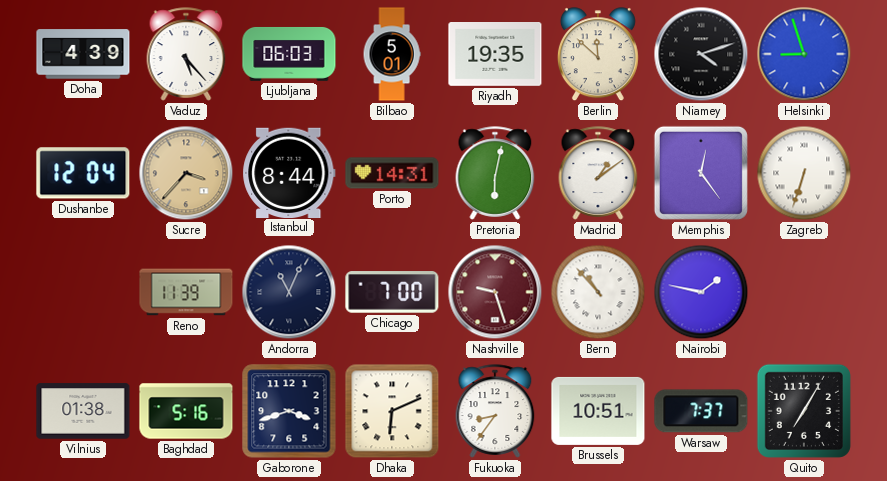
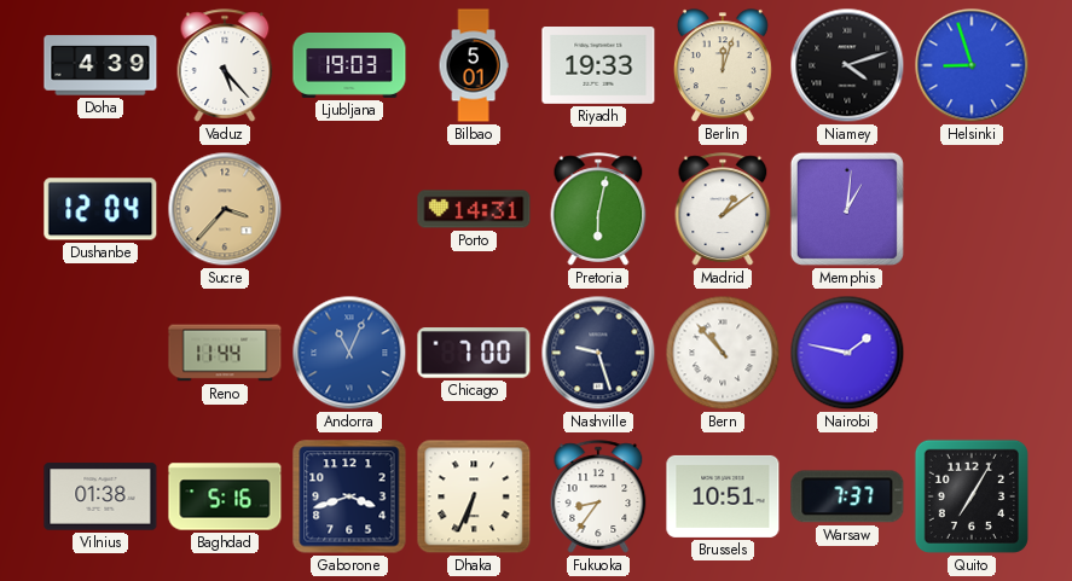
Ljubljana: 06:03 -> 19:03
Riyadh: 19:35 -> 19:33
Berlin: 11:52 -> 12:03
Istanbul: 8:44 -> none
Memphis: 12:24 -> 1:01
Zagreb: 6:33 -> none
Reno: 11:39 -> 11:44
Andorra dial: navy -> blue
Nashville dial: burgundy -> navy
Dhaka: 6:11 -> 6:34
